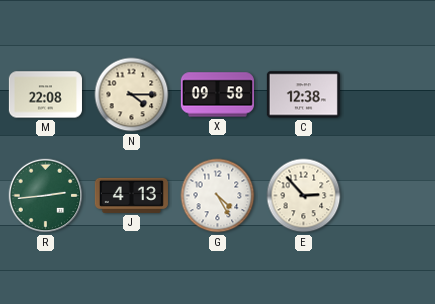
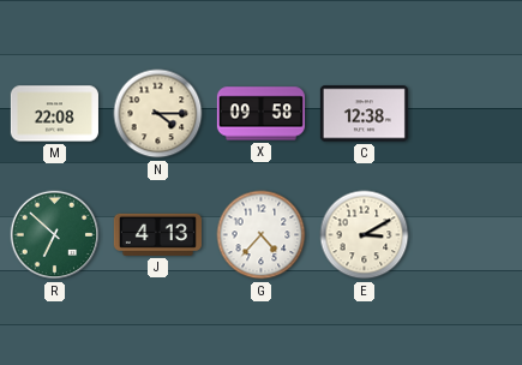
R: 2:44 -> 6:52
G: 4:25 -> 4:37
E: 2:53 -> 3:10
